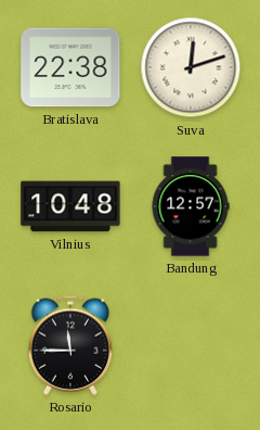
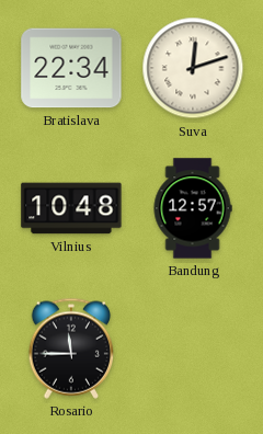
Bratislava: 22:38 -> 22:34
